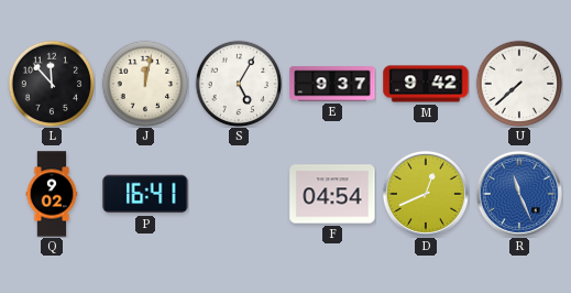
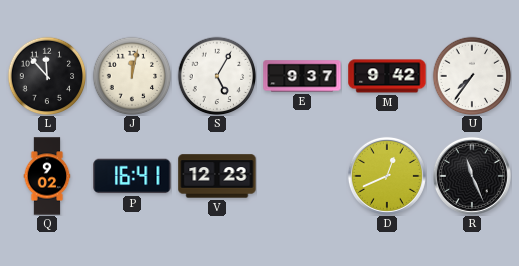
U: 7:38 -> 7:36
V: none -> 12:23
F: 04:54 -> none
R dial: blue -> black
